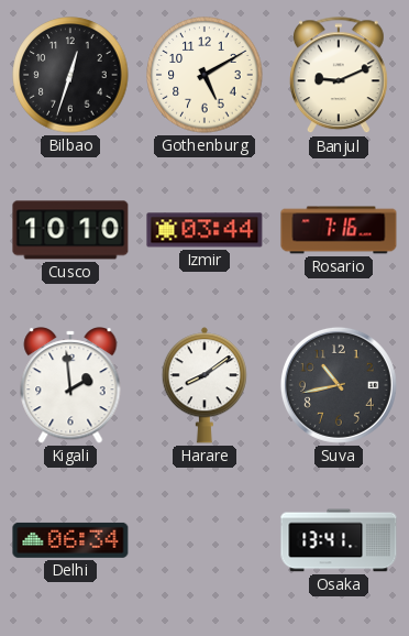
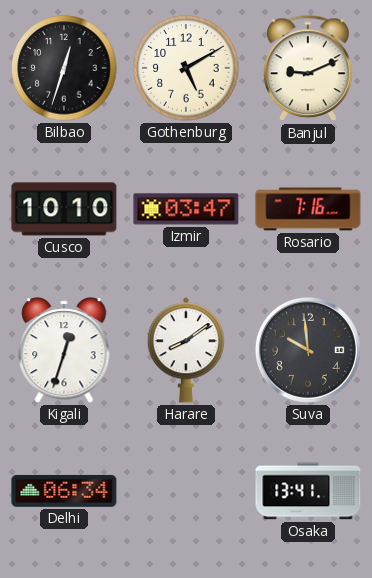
Izmir: 03:44 -> 03:47
Kigali: 1:59 -> 12:33
Suva: 10:43 -> 9:59
